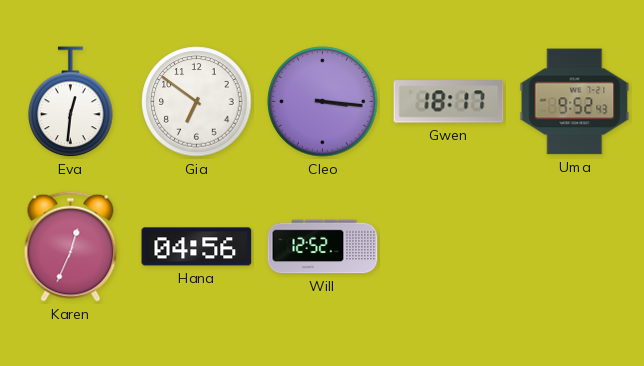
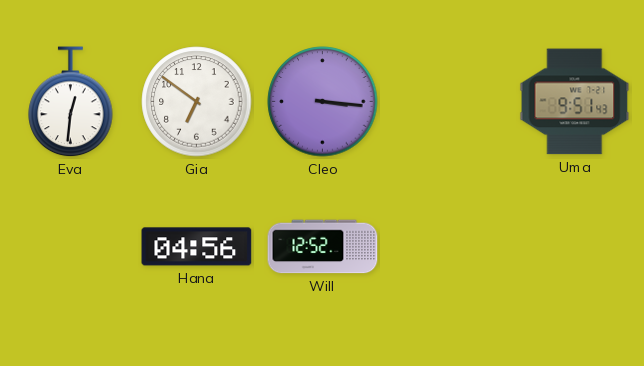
Gwen: 18:17 -> none
Uma: 9:52 -> 9:51
Karen: 12:34 -> none
